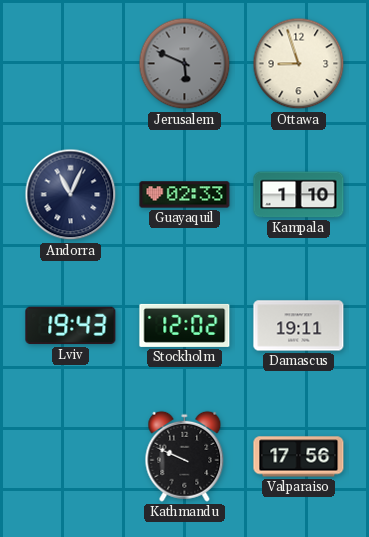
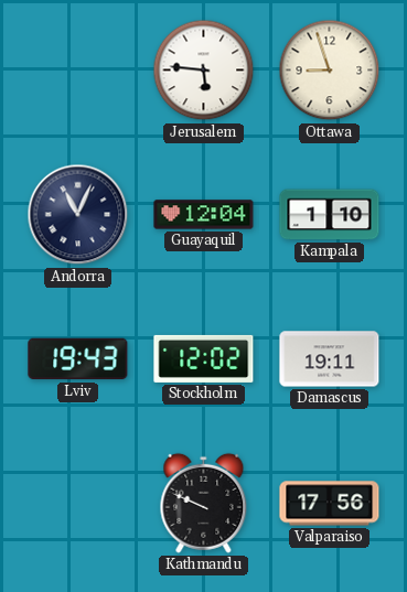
Jerusalem: 5:49 -> 5:46
Jerusalem dial: grey -> white
Guayaquil: 02:33 -> 12:04
